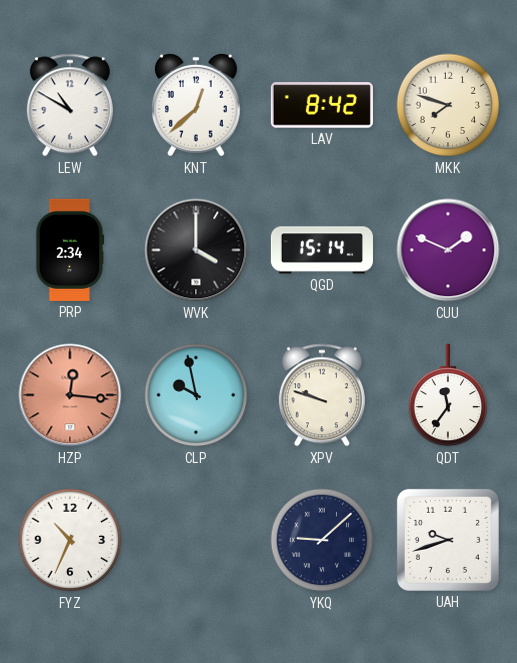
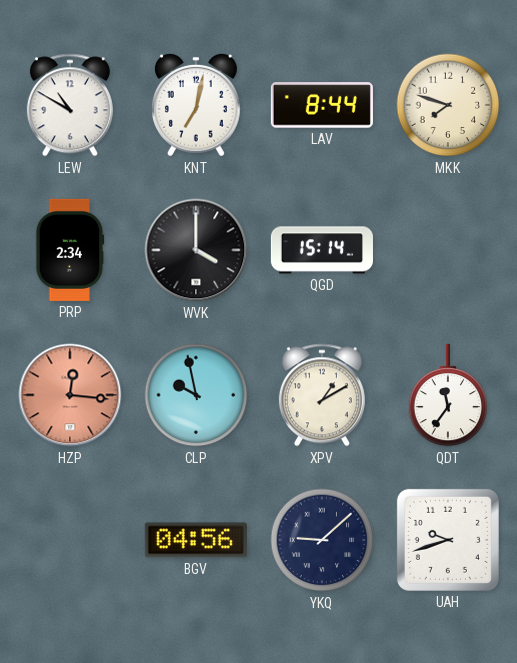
KNT: 12:38 -> 7:02
LAV: 8:42 -> 8:44
CUU: 1:49 -> none
XPV: 9:48 -> 1:10
FYZ: 10:34 -> none
BGV: none -> 04:56
